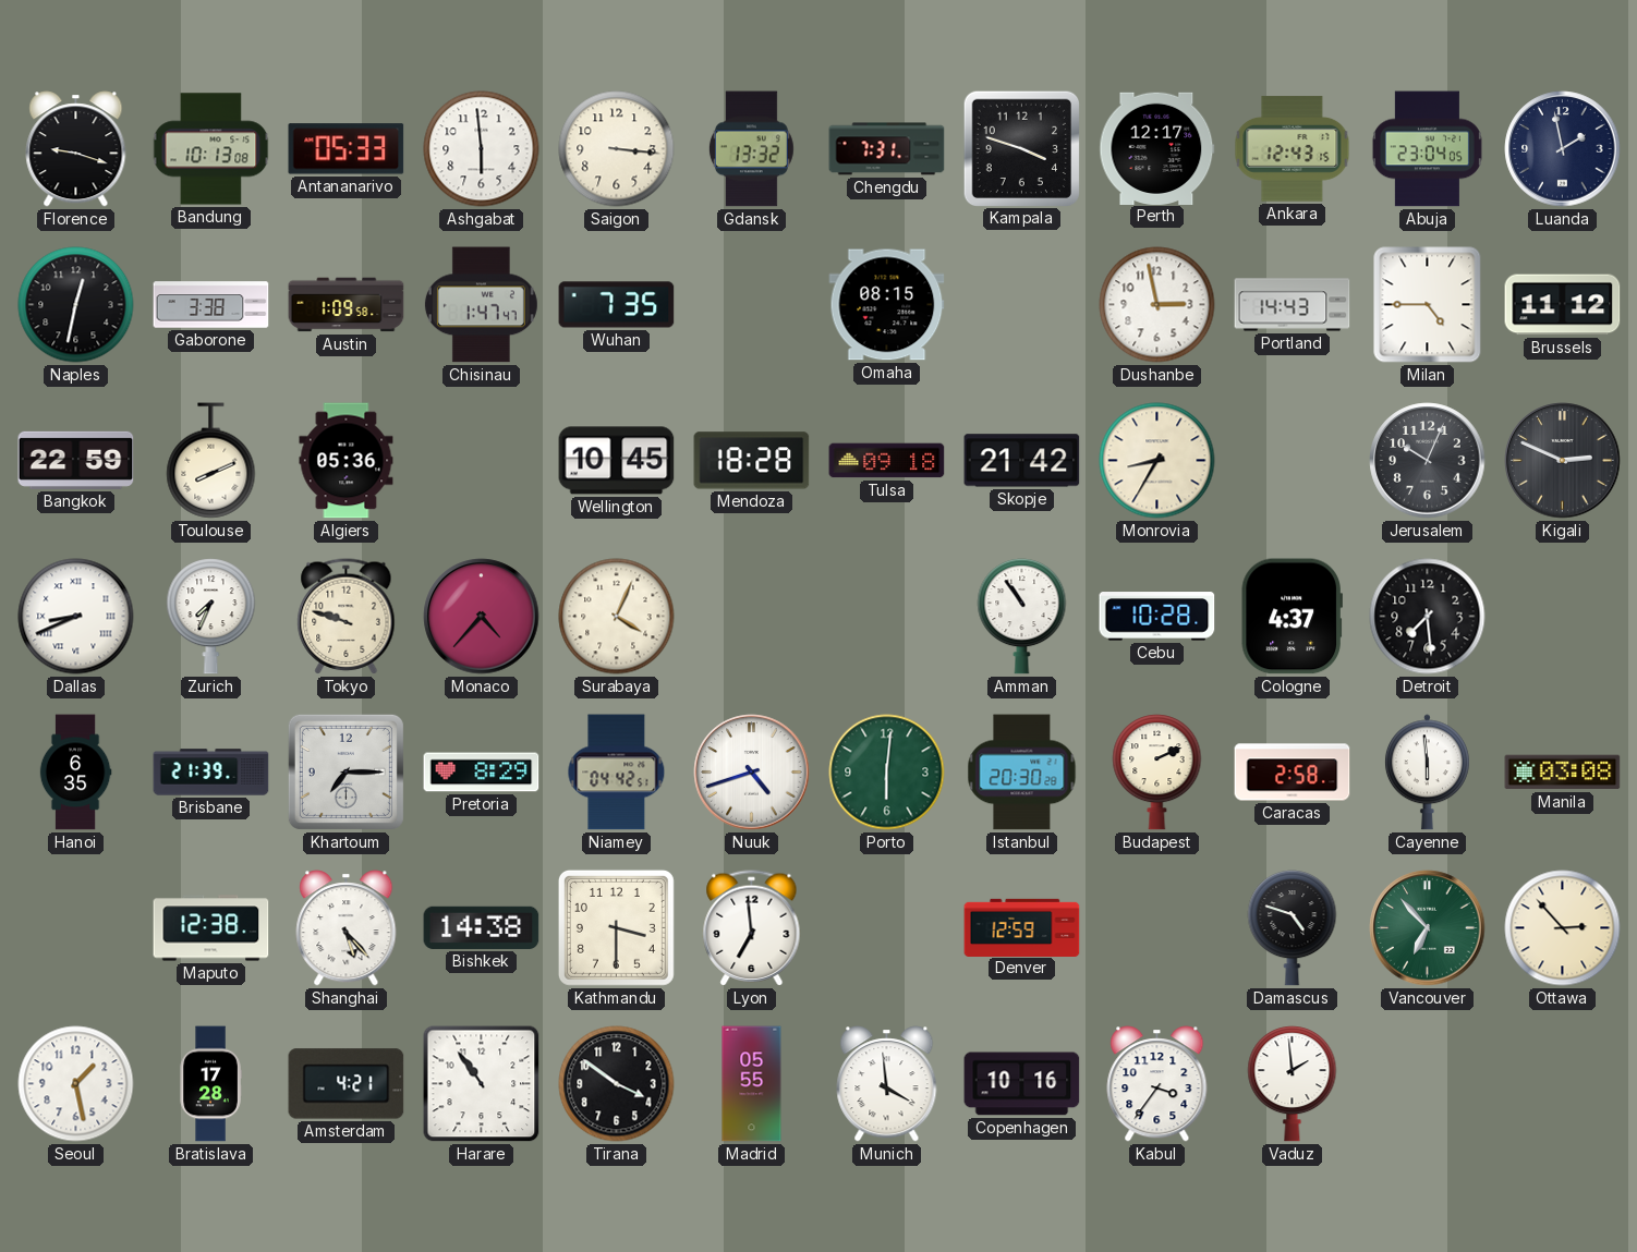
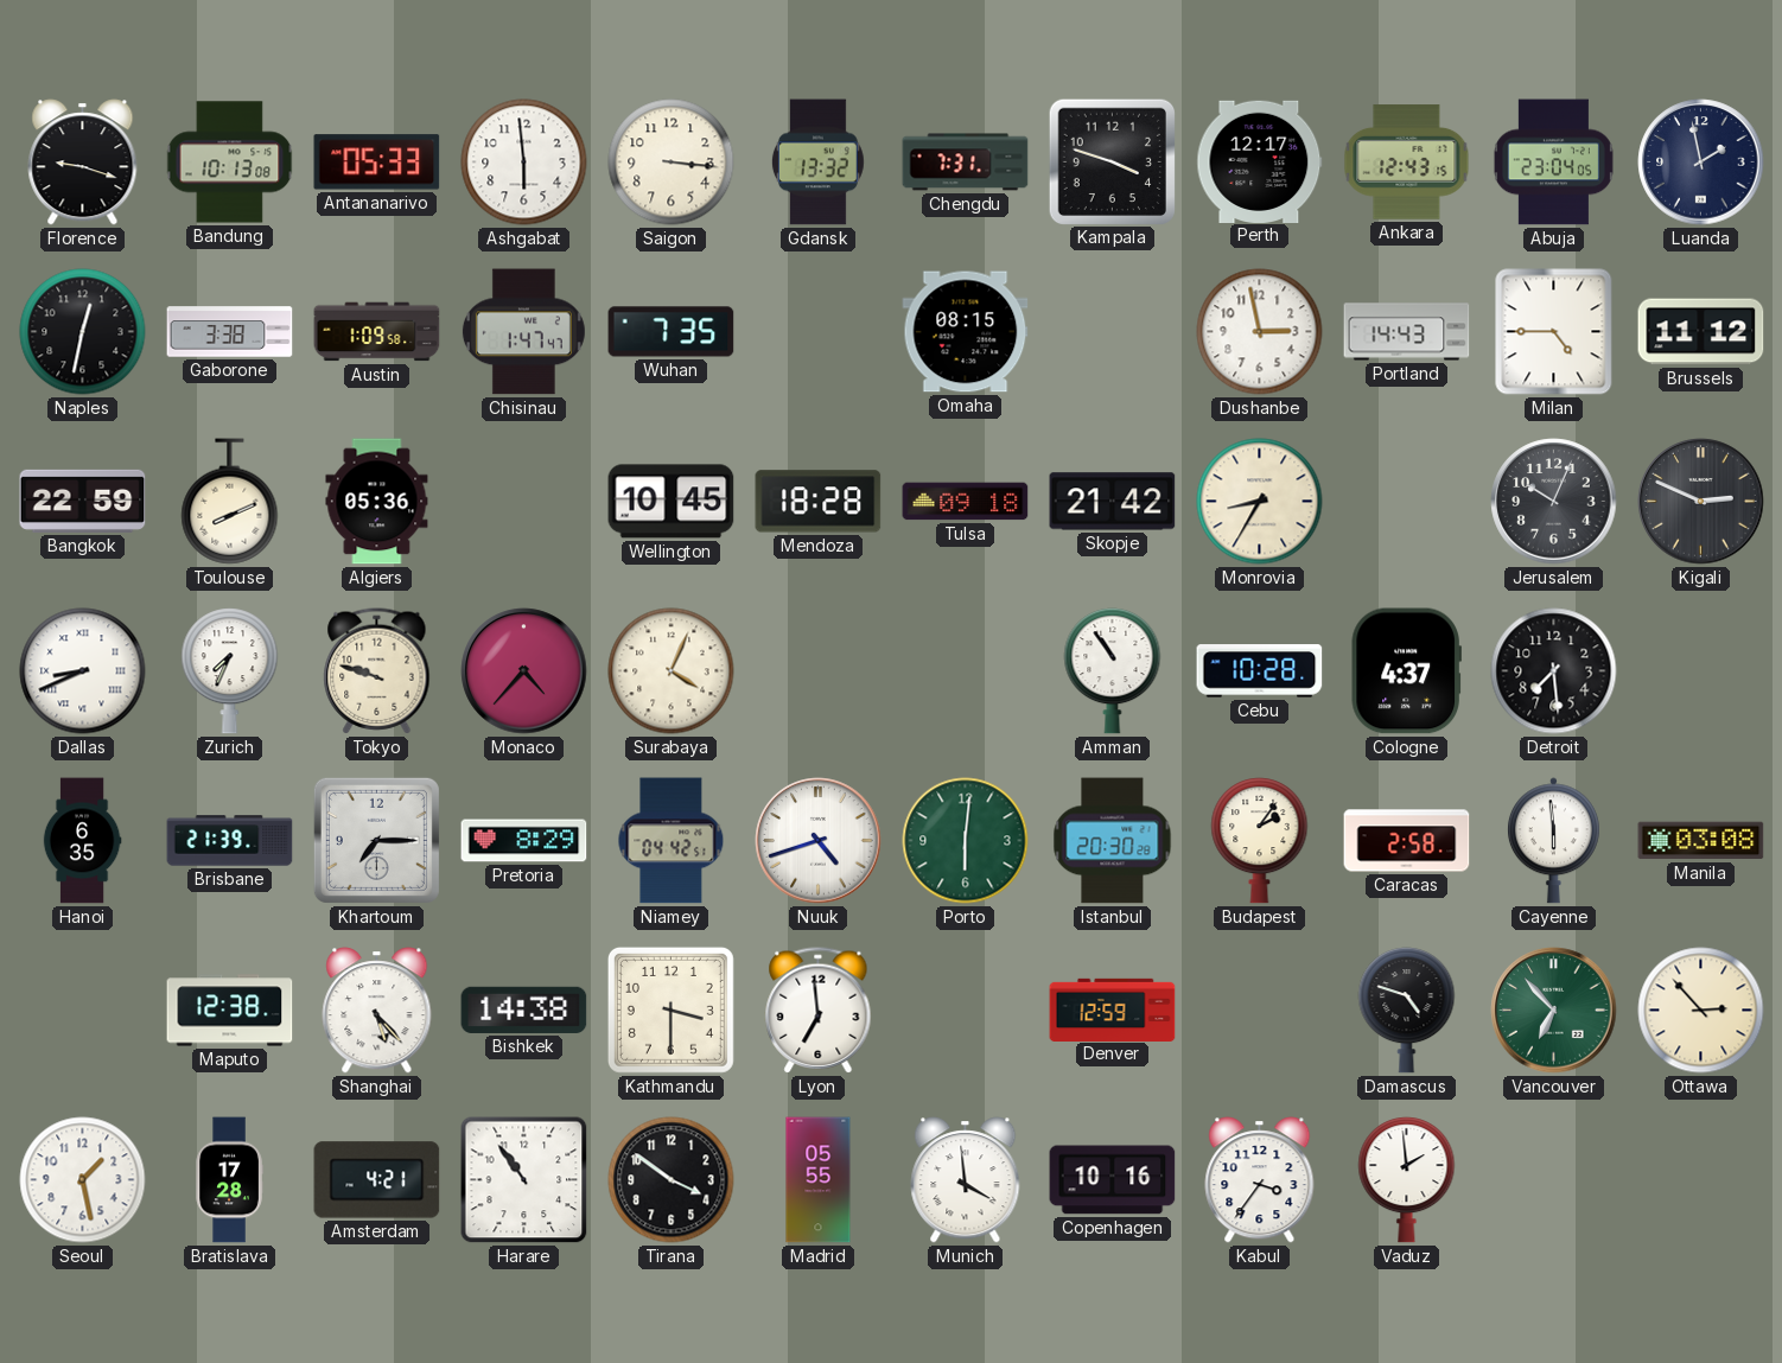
Budapest: 2:11 -> 2:06
